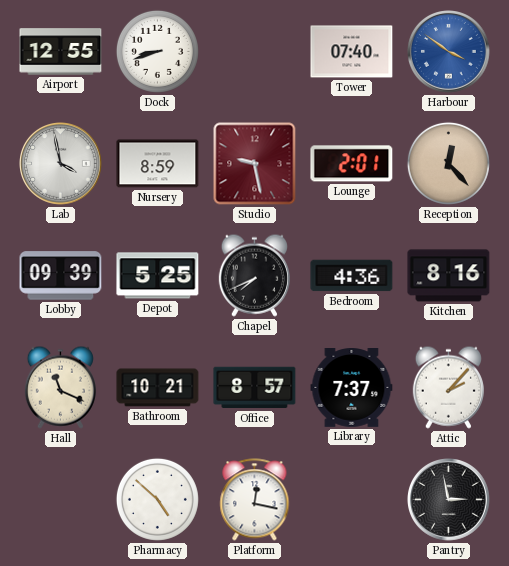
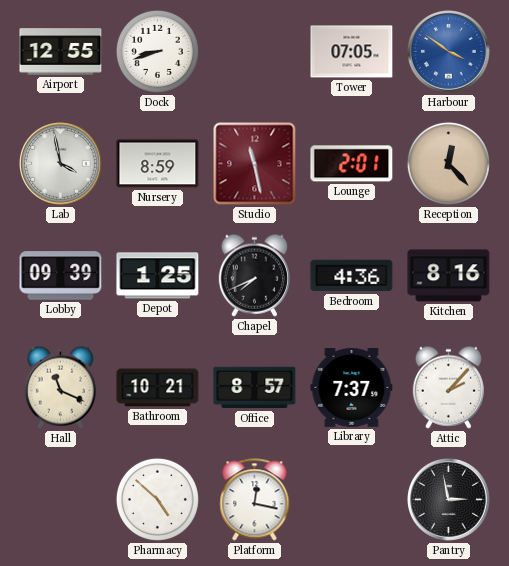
Tower: 07:40 -> 07:05
Studio: 9:28 -> 11:28
Depot: 5:25 -> 1:25
